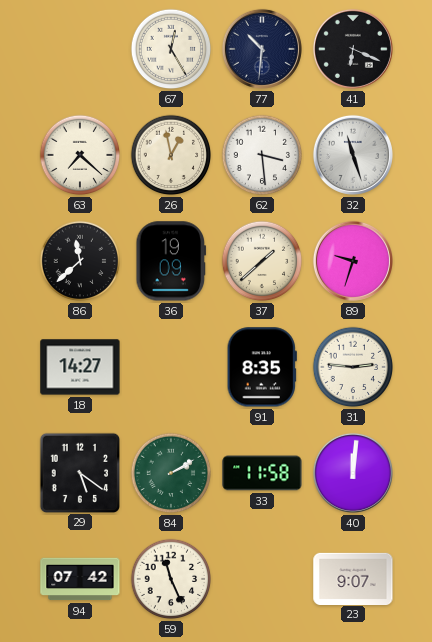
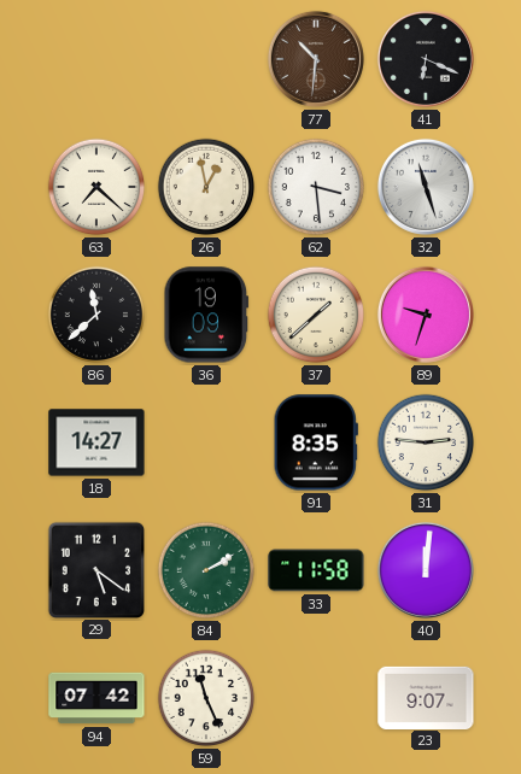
67: 12:25 -> none
77 dial: navy -> brown
